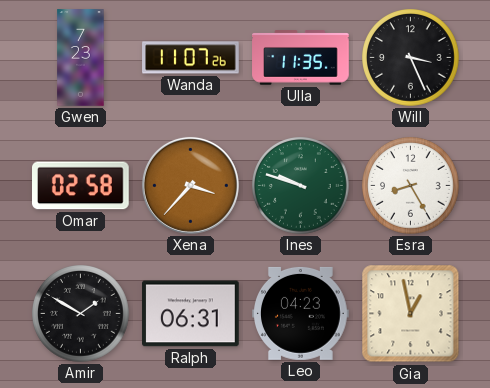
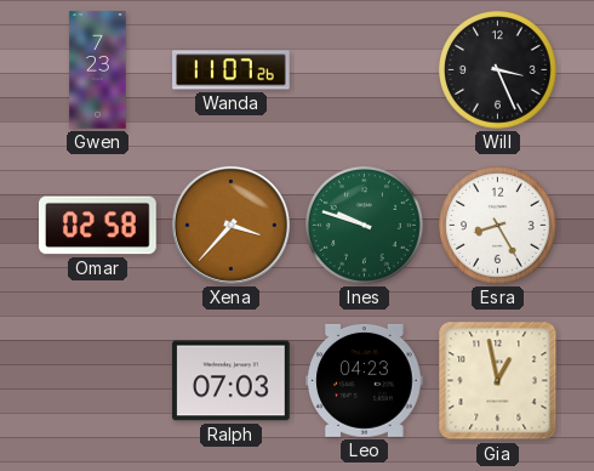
Ulla: 11:35 -> none
Amir: 1:50 -> none
Ralph: 06:31 -> 07:03
